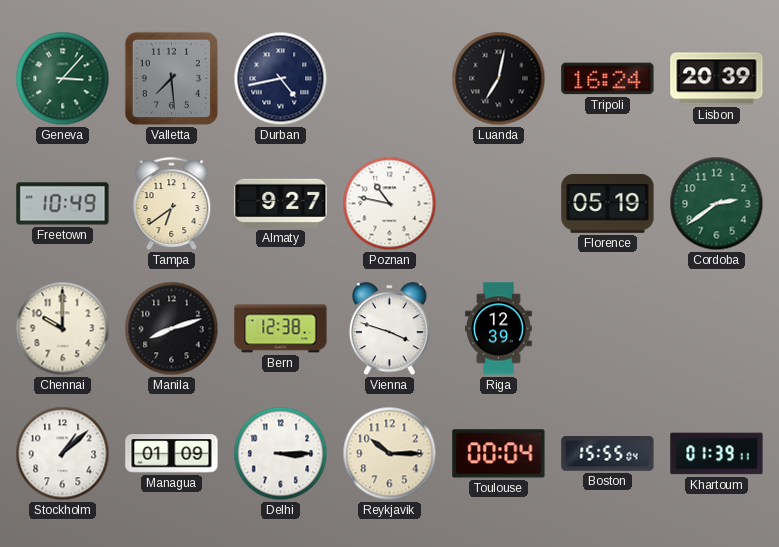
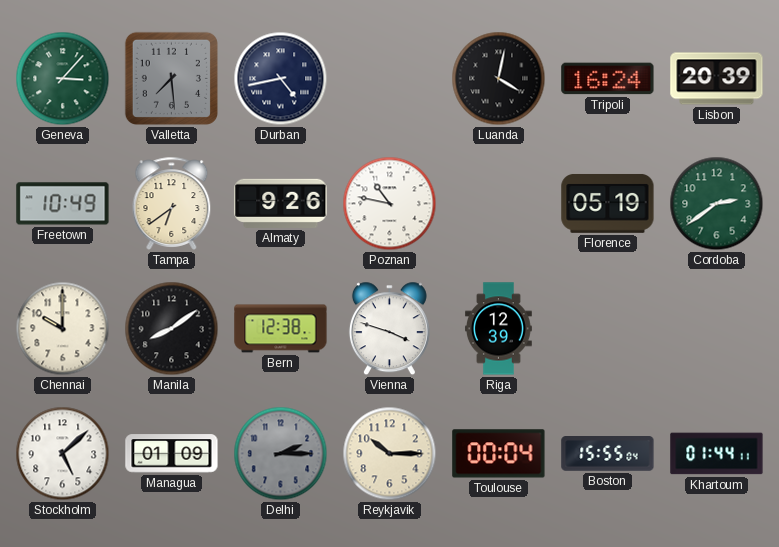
Luanda: 7:02 -> 4:02
Almaty: 9:27 -> 9:26
Manila: 8:12 -> 8:09
Stockholm: 1:08 -> 5:08
Delhi: 3:15 -> 2:15
Delhi dial: white -> grey
Khartoum: 01:39 -> 01:44
